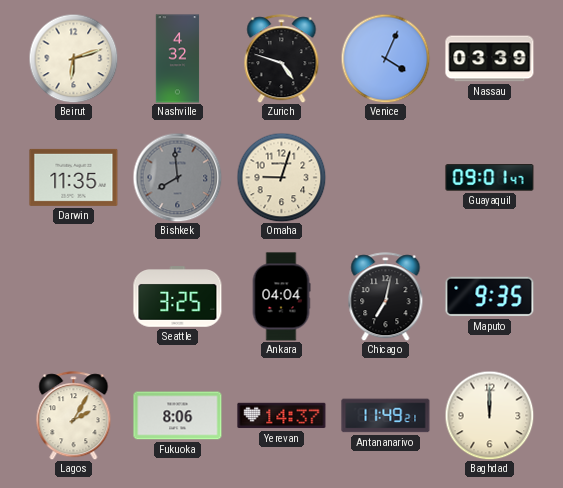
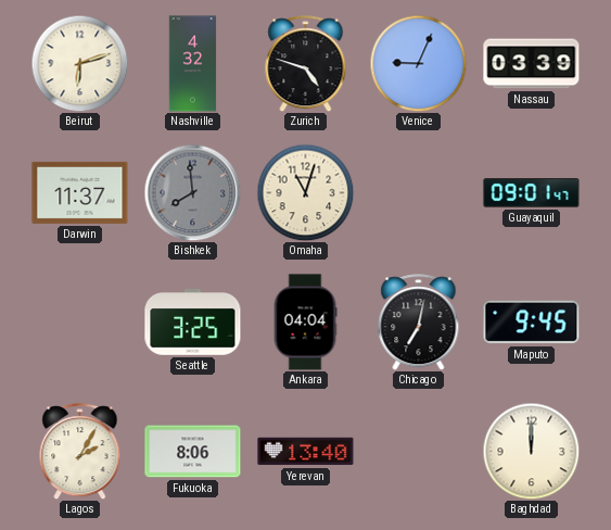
Venice: 4:04 -> 9:04
Darwin: 11:35 -> 11:37
Omaha: 9:03 -> 11:03
Maputo: 9:35 -> 9:45
Yerevan: 14:37 -> 13:40
Antananarivo: 11:49 -> none
